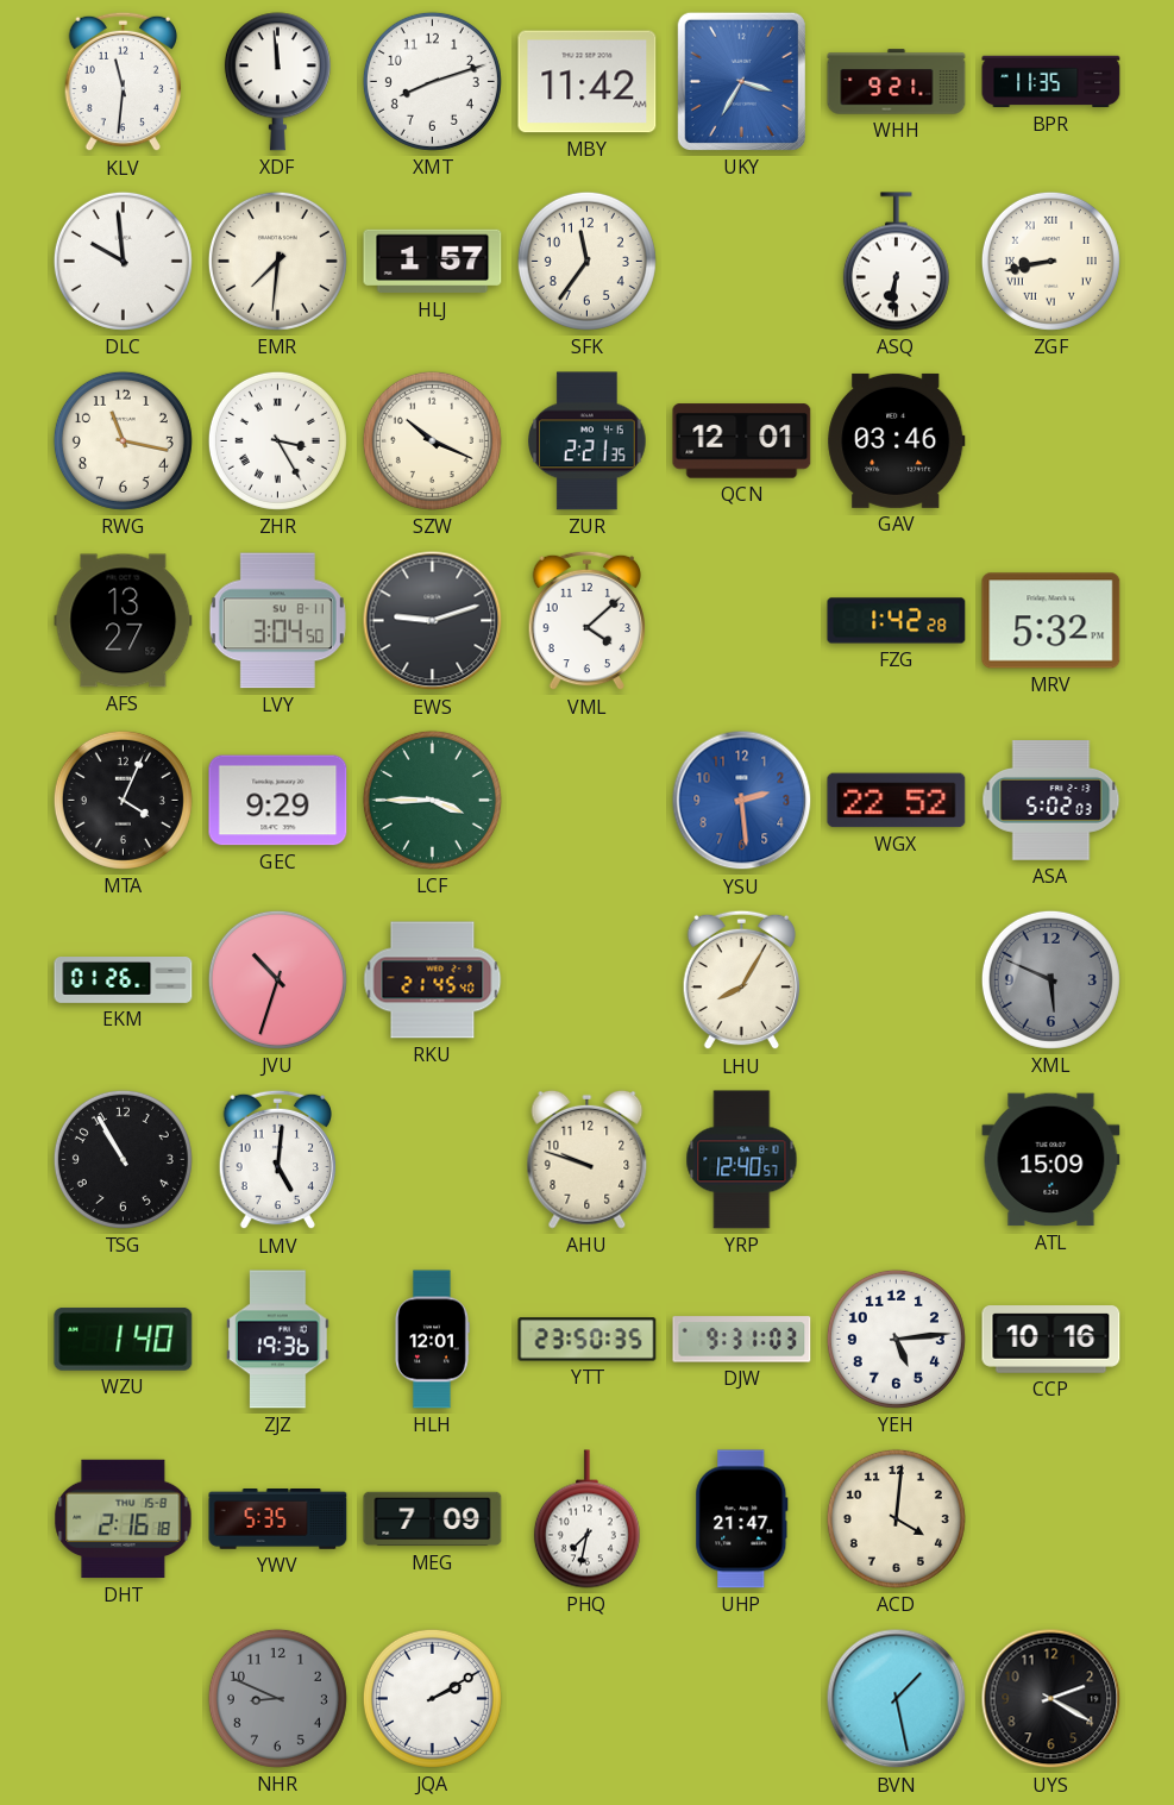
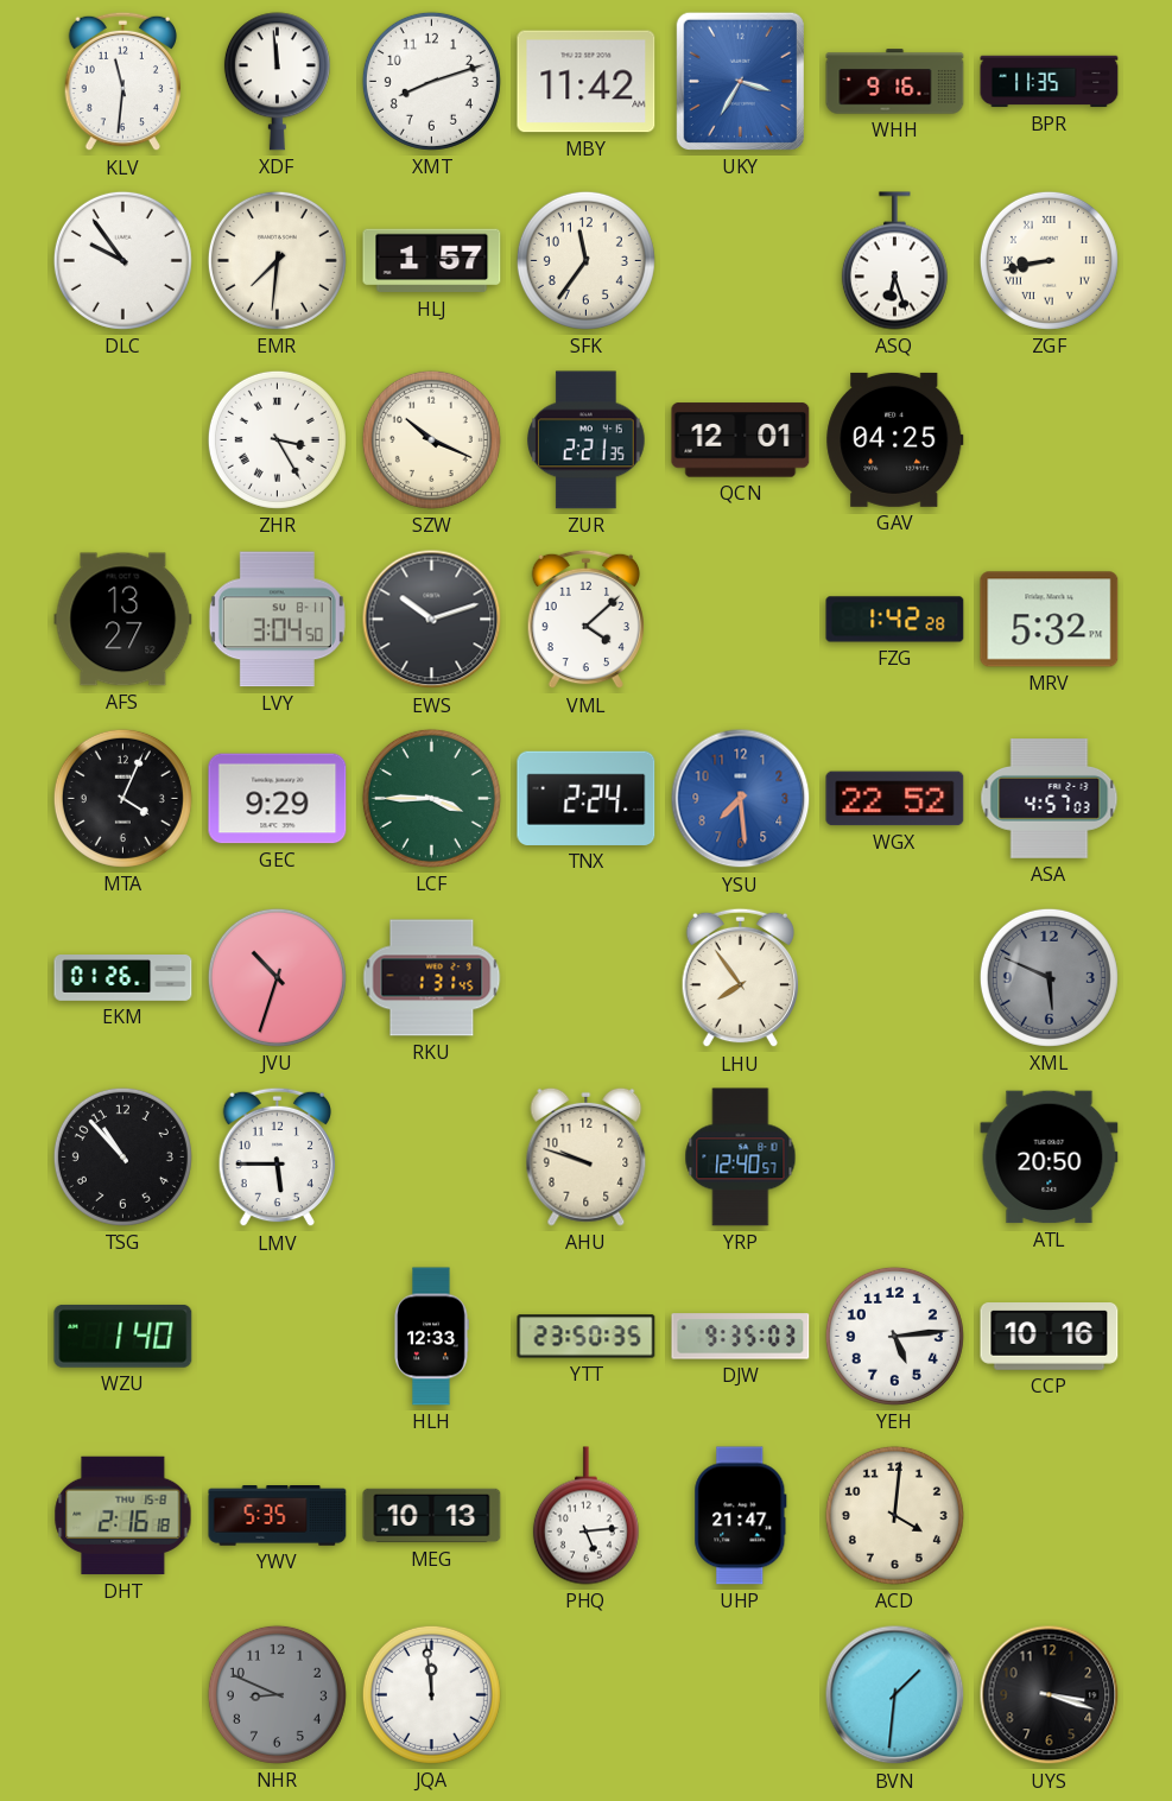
WHH: 9:21 -> 9:16
DLC: 9:59 -> 9:54
ASQ: 6:31 -> 6:27
RWG: 11:17 -> none
GAV: 03:46 -> 04:25
EWS: 9:12 -> 10:12
TNX: none -> 2:24
YSU: 2:29 -> 7:29
ASA: 5:02 -> 4:57
RKU: 21:45 -> 1:31
LHU: 8:05 -> 7:54
TSG: 10:55 -> 10:53
LMV: 5:01 -> 5:45
ATL: 15:09 -> 20:50
ZJZ: 19:36 -> none
HLH: 12:01 -> 12:33
DJW: 9:31 -> 9:35
MEG: 7:09 -> 10:13
PHQ: 7:32 -> 5:14
JQA: 2:10 -> 11:59
BVN: 1:28 -> 1:31
UYS: 2:20 -> 3:18
